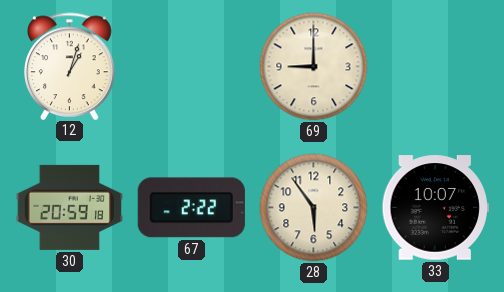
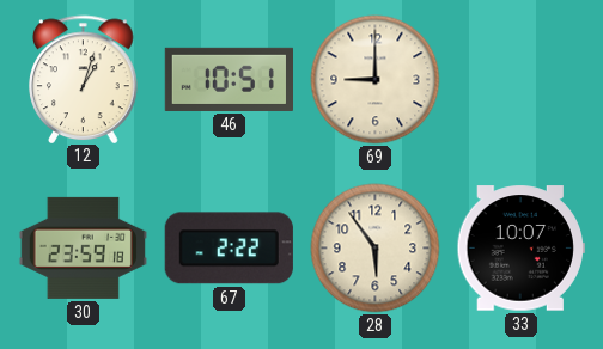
46: none -> 10:51
30: 20:59 -> 23:59
